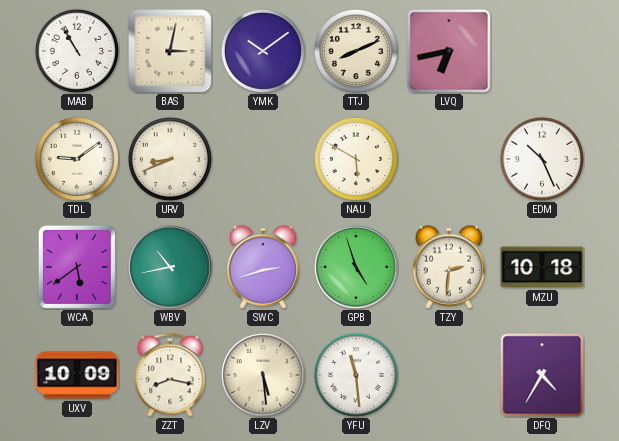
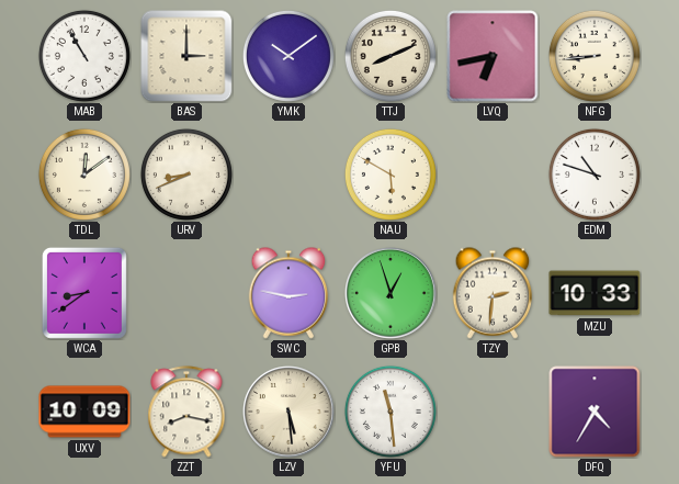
BAS: 3:02 -> 3:00
NFG: none -> 8:44
TDL: 9:09 -> 12:09
EDM: 10:26 -> 10:48
WCA: 5:39 -> 8:39
WBV: 10:43 -> none
SWC: 2:42 -> 2:47
GPB: 4:57 -> 12:57
MZU: 10:18 -> 10:33
